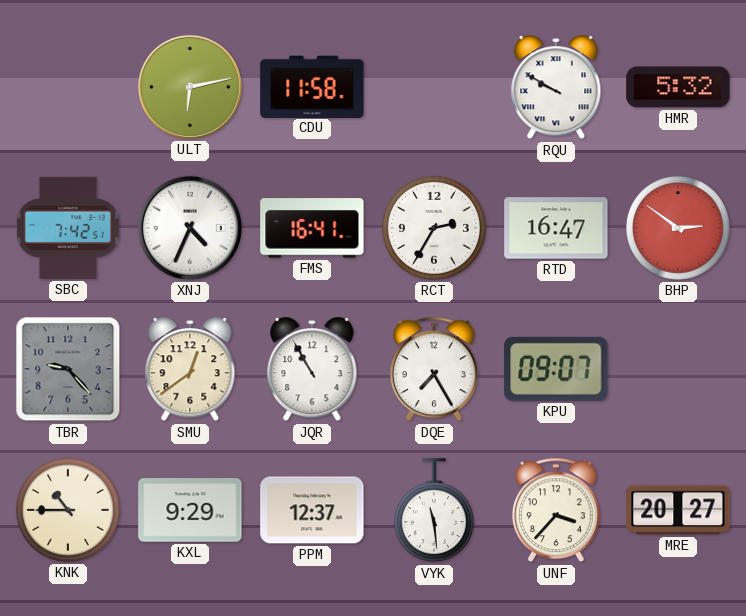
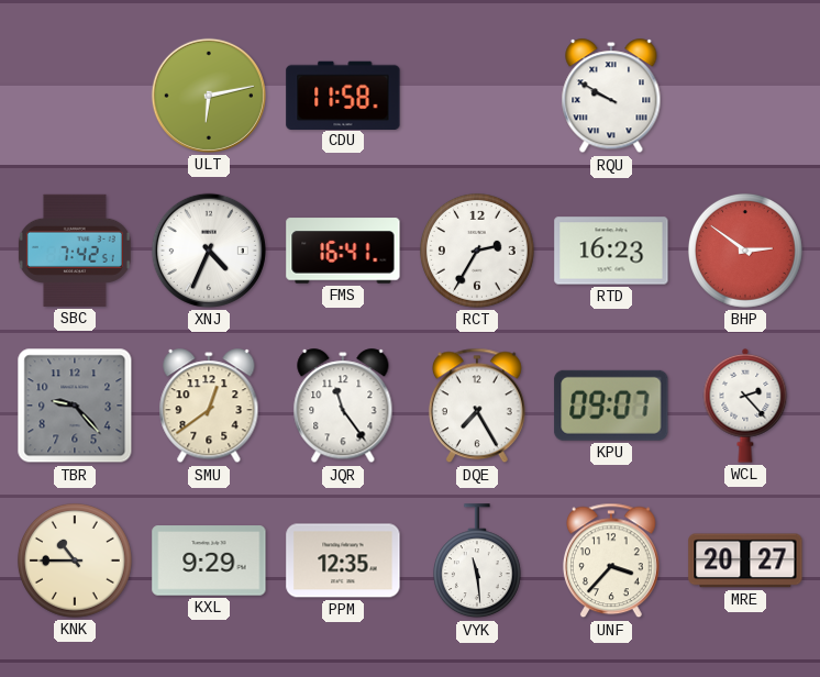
HMR: 5:32 -> none
RTD: 16:47 -> 16:23
JQR: 10:55 -> 11:24
WCL: none -> 2:23
PPM: 12:37 -> 12:35
